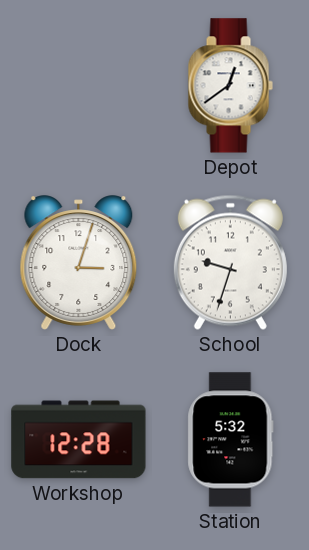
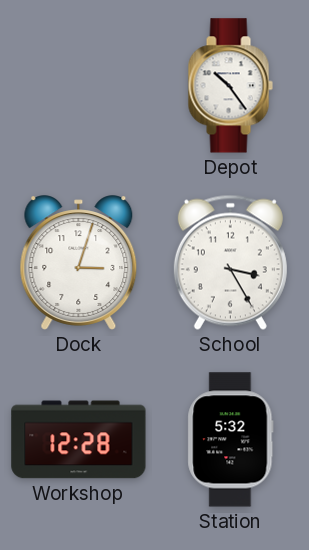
Depot: 12:39 -> 10:24
School: 9:33 -> 3:25
